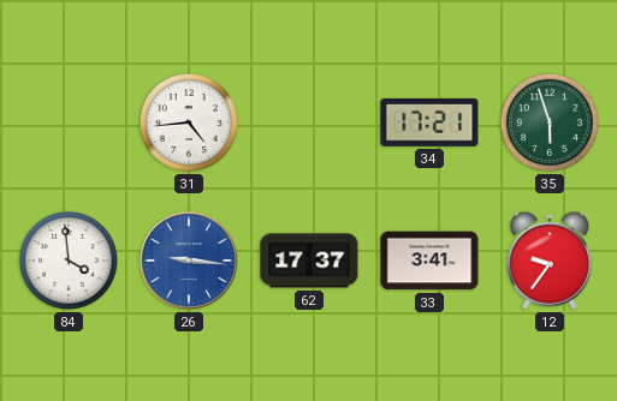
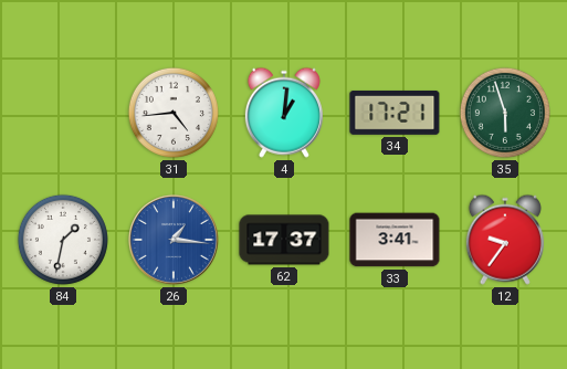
4: none -> 1:01
84: 3:59 -> 1:32
26: 9:16 -> 1:16
